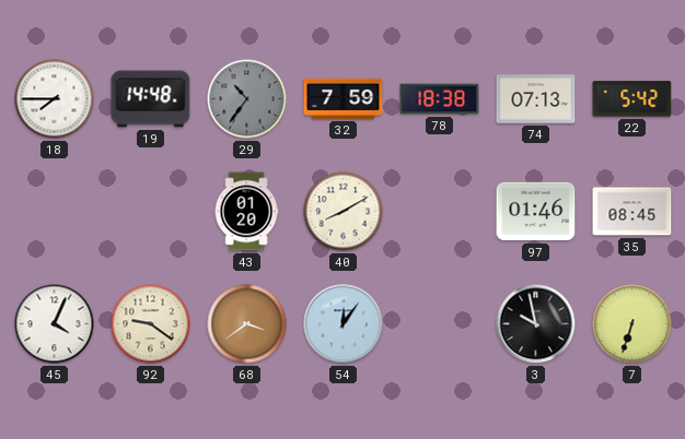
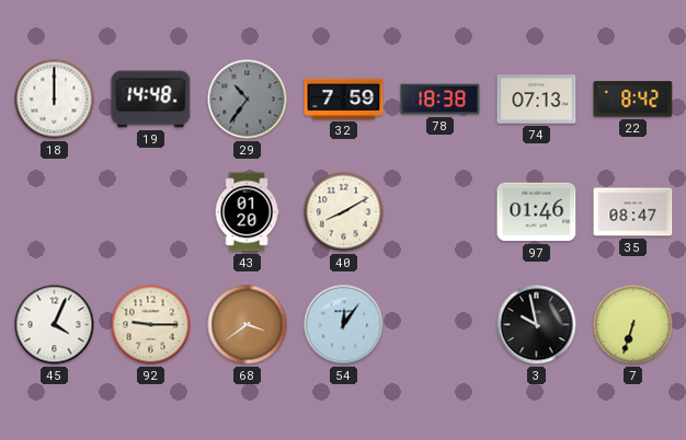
18: 7:45 -> 12:00
22: 5:42 -> 8:42
35: 08:45 -> 08:47
92: 9:21 -> 9:15
